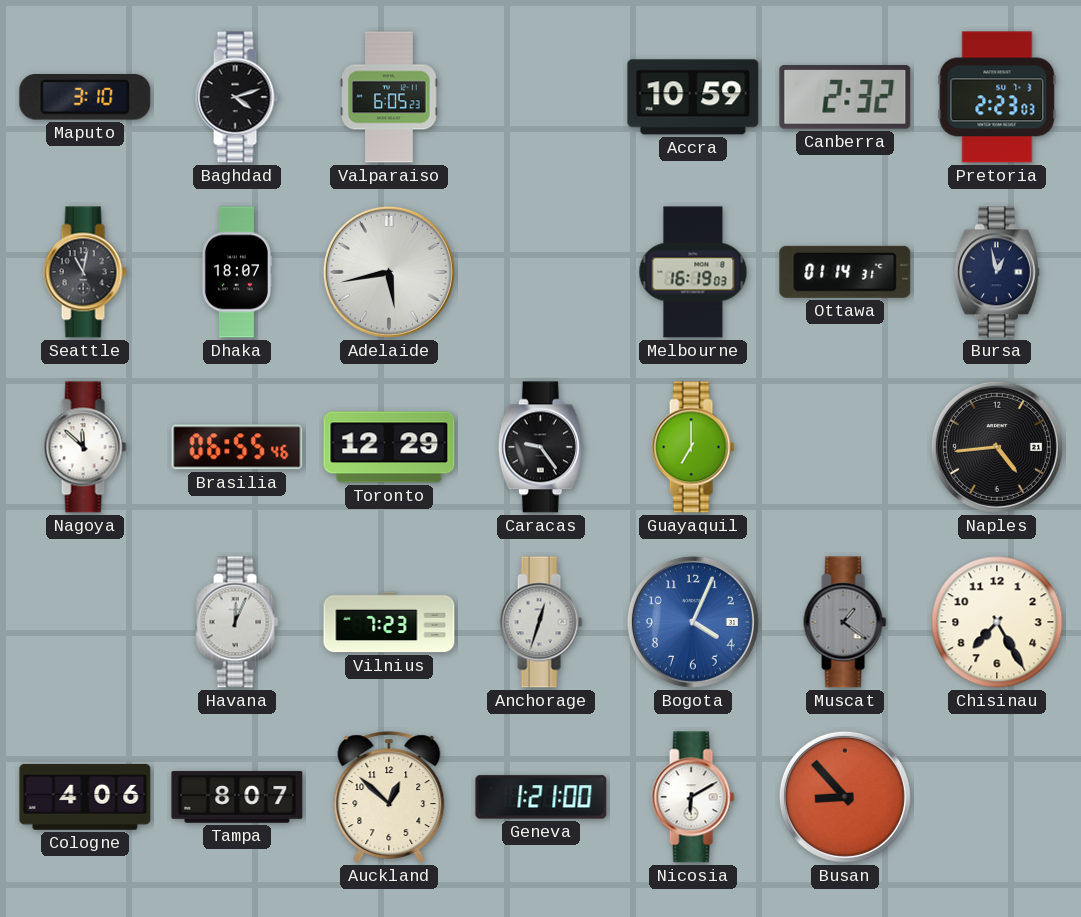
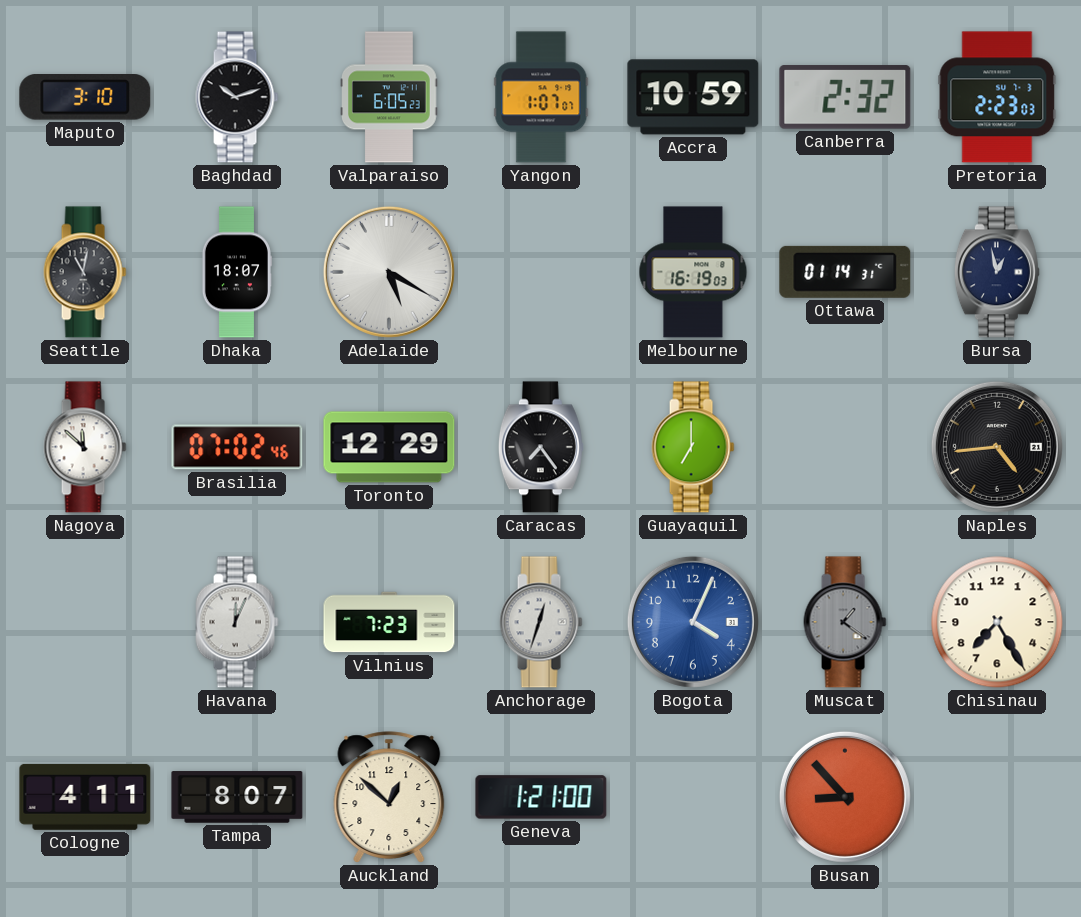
Baghdad: 4:12 -> 10:12
Yangon: none -> 1:07
Adelaide: 5:43 -> 5:20
Brasilia: 06:55 -> 07:02
Caracas: 9:24 -> 7:24
Cologne: 4:06 -> 4:11
Nicosia: 6:10 -> none
